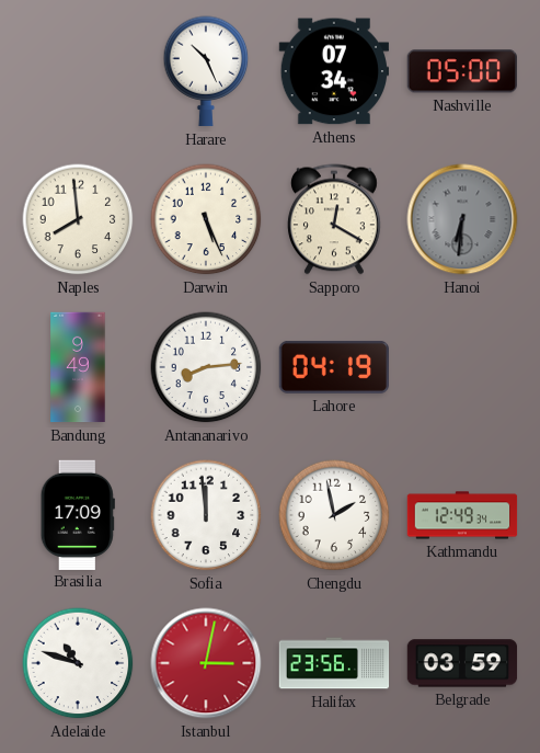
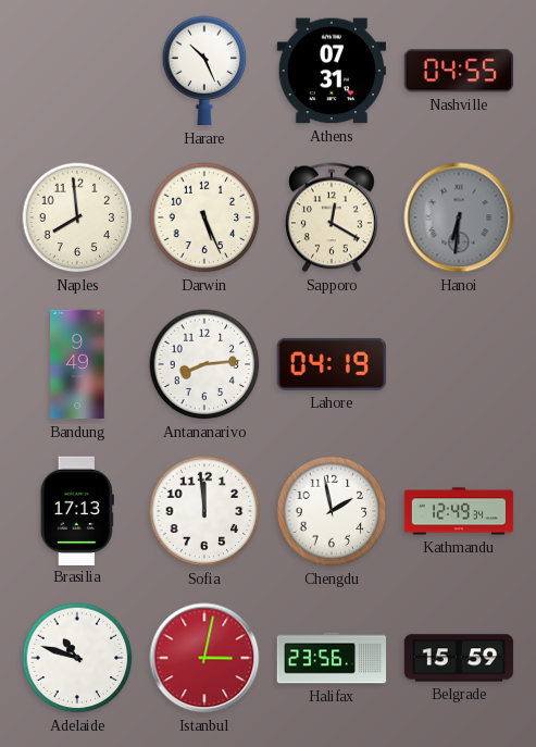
Athens: 07:34 -> 07:31
Nashville: 05:00 -> 04:55
Brasilia: 17:09 -> 17:13
Belgrade: 03:59 -> 15:59
